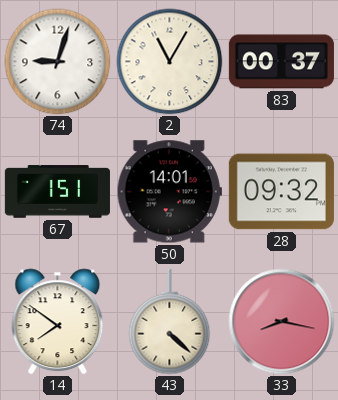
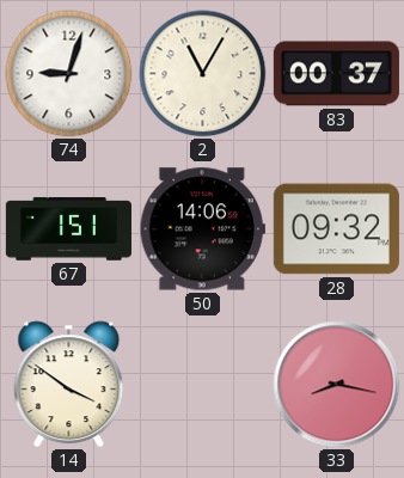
50: 14:01 -> 14:06
14: 7:51 -> 3:51
43: 4:22 -> none
